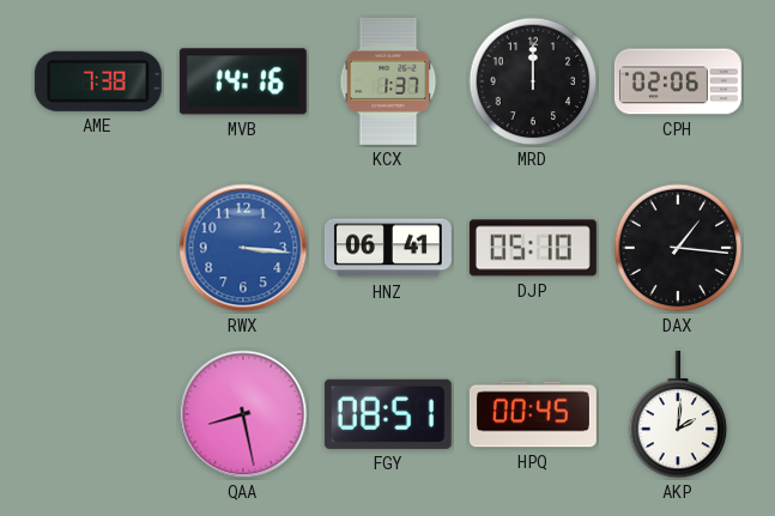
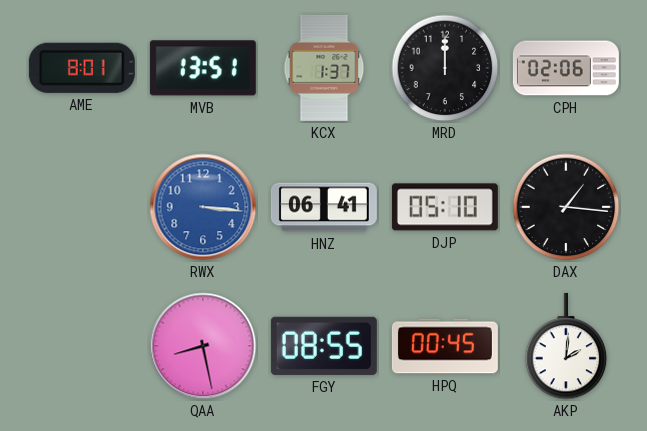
AME: 7:38 -> 8:01
MVB: 14:16 -> 13:51
FGY: 08:51 -> 08:55
